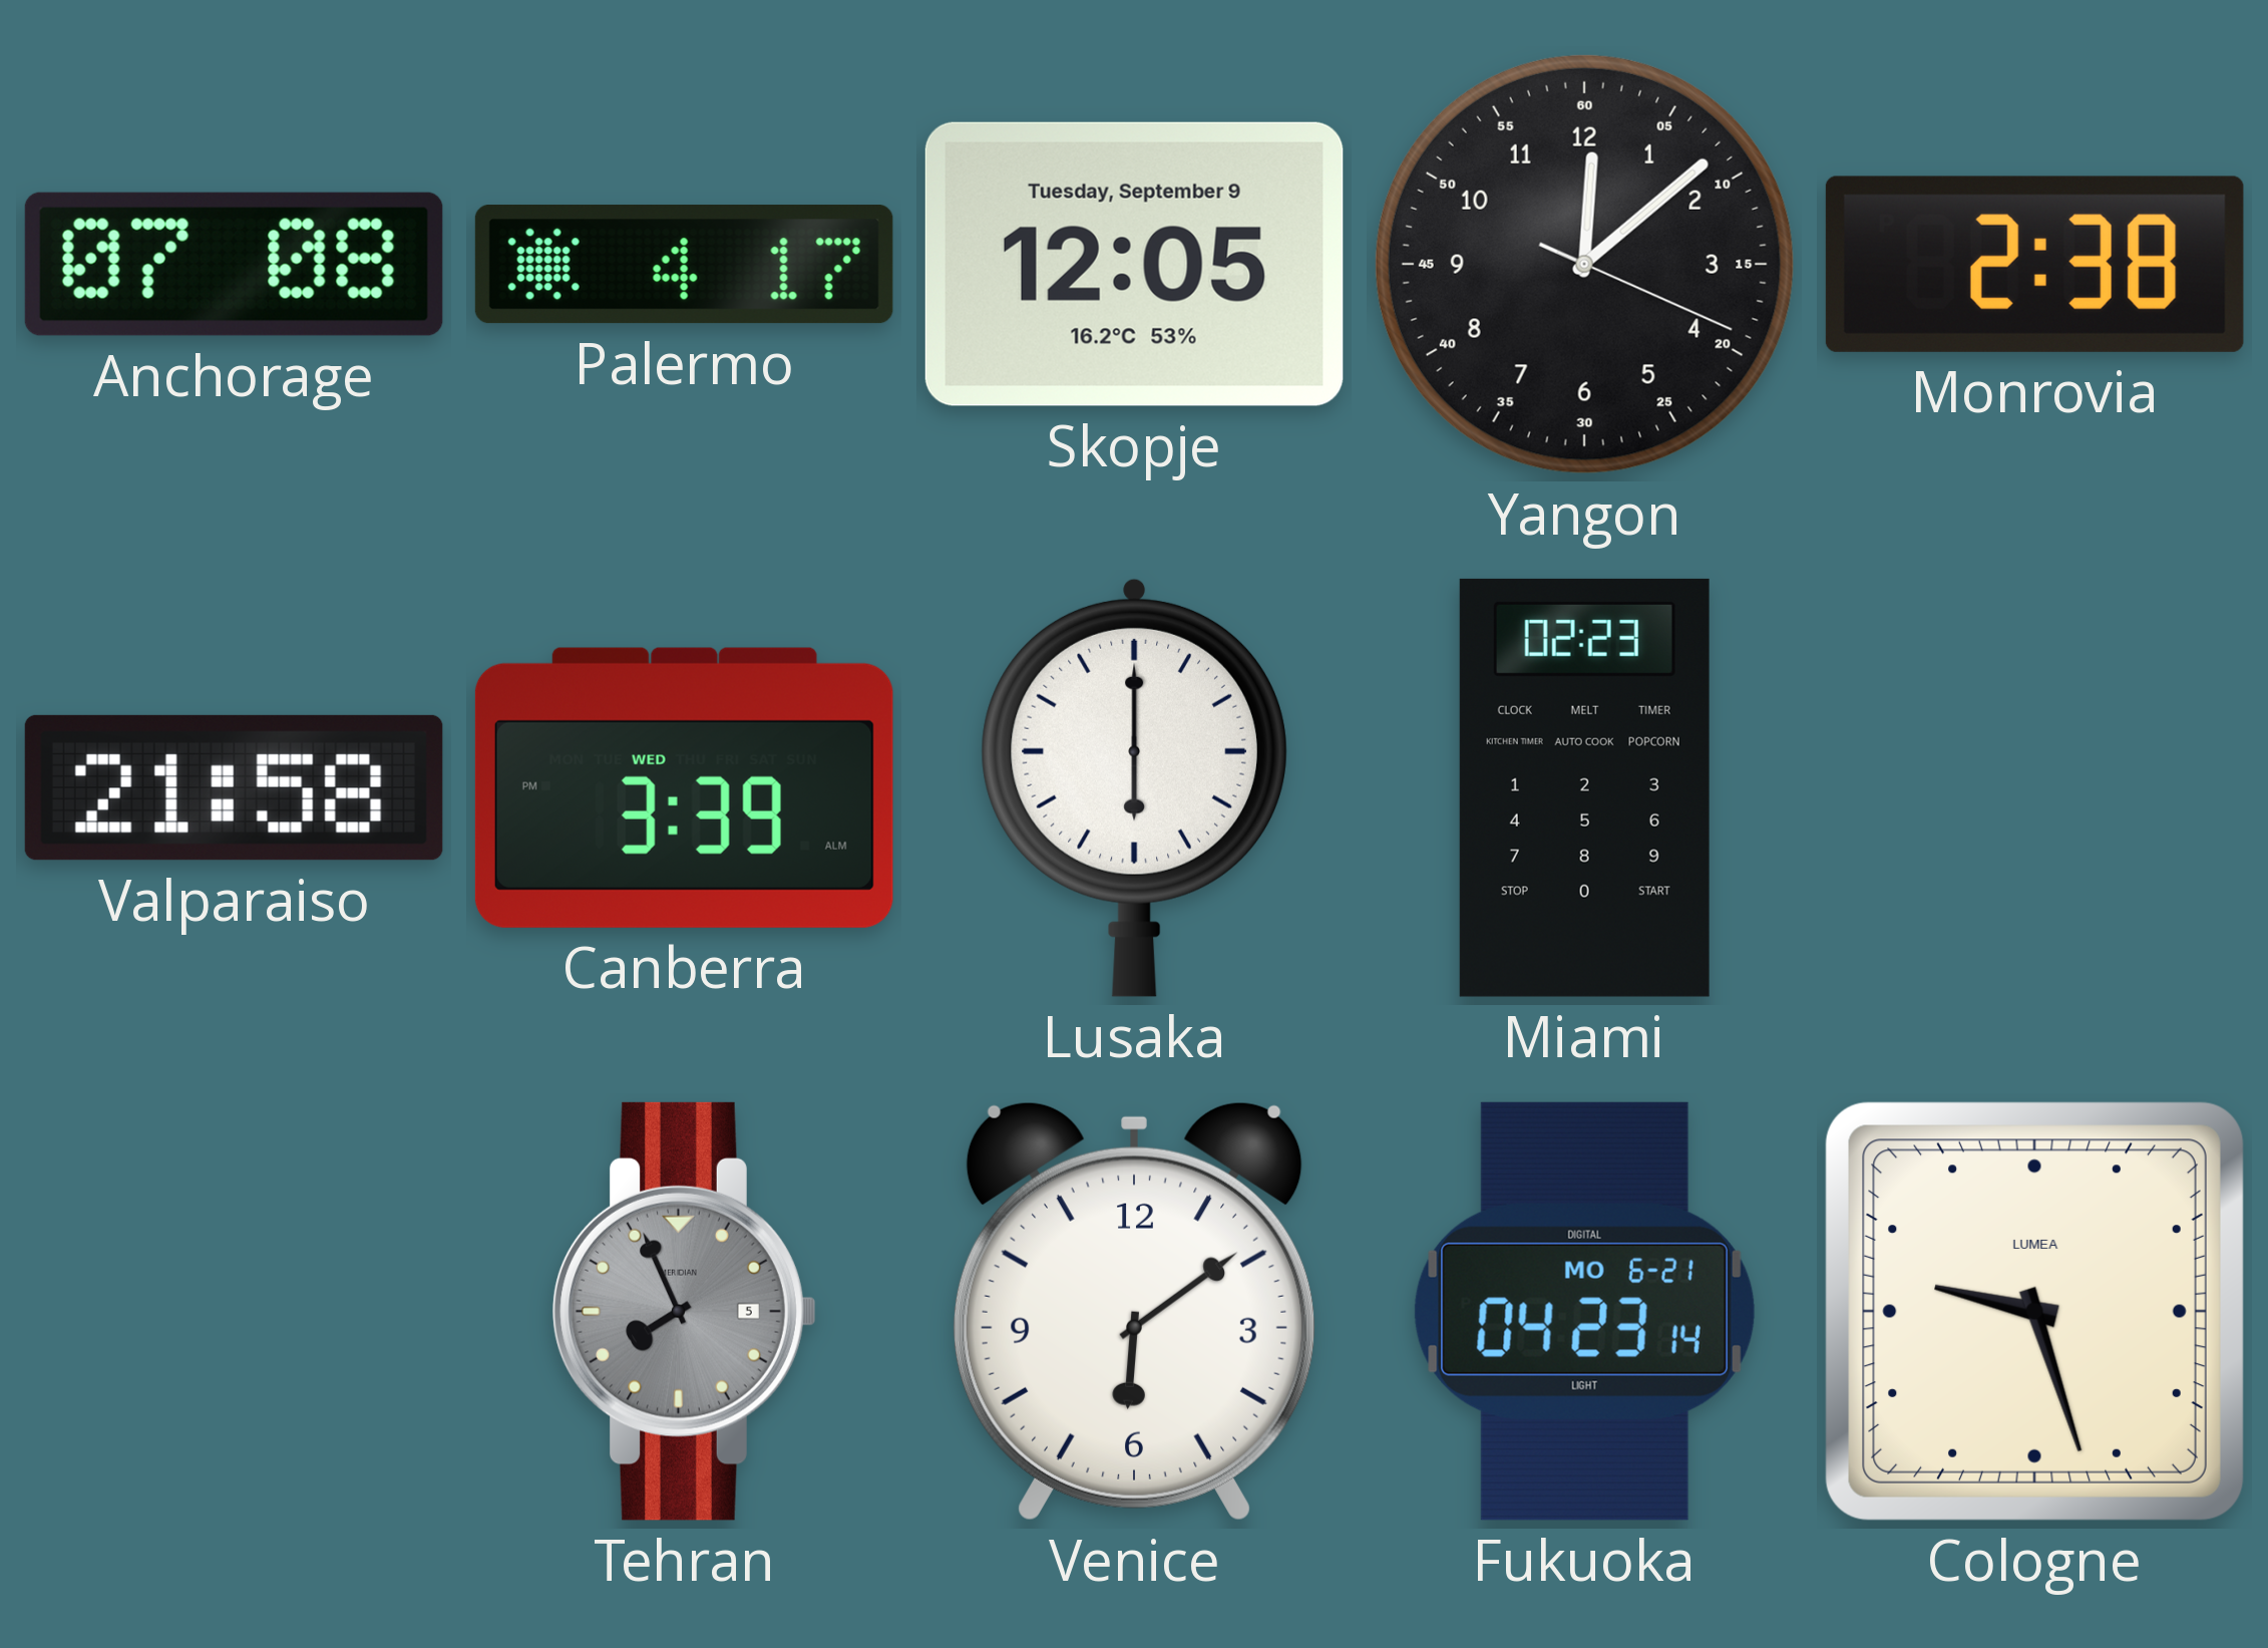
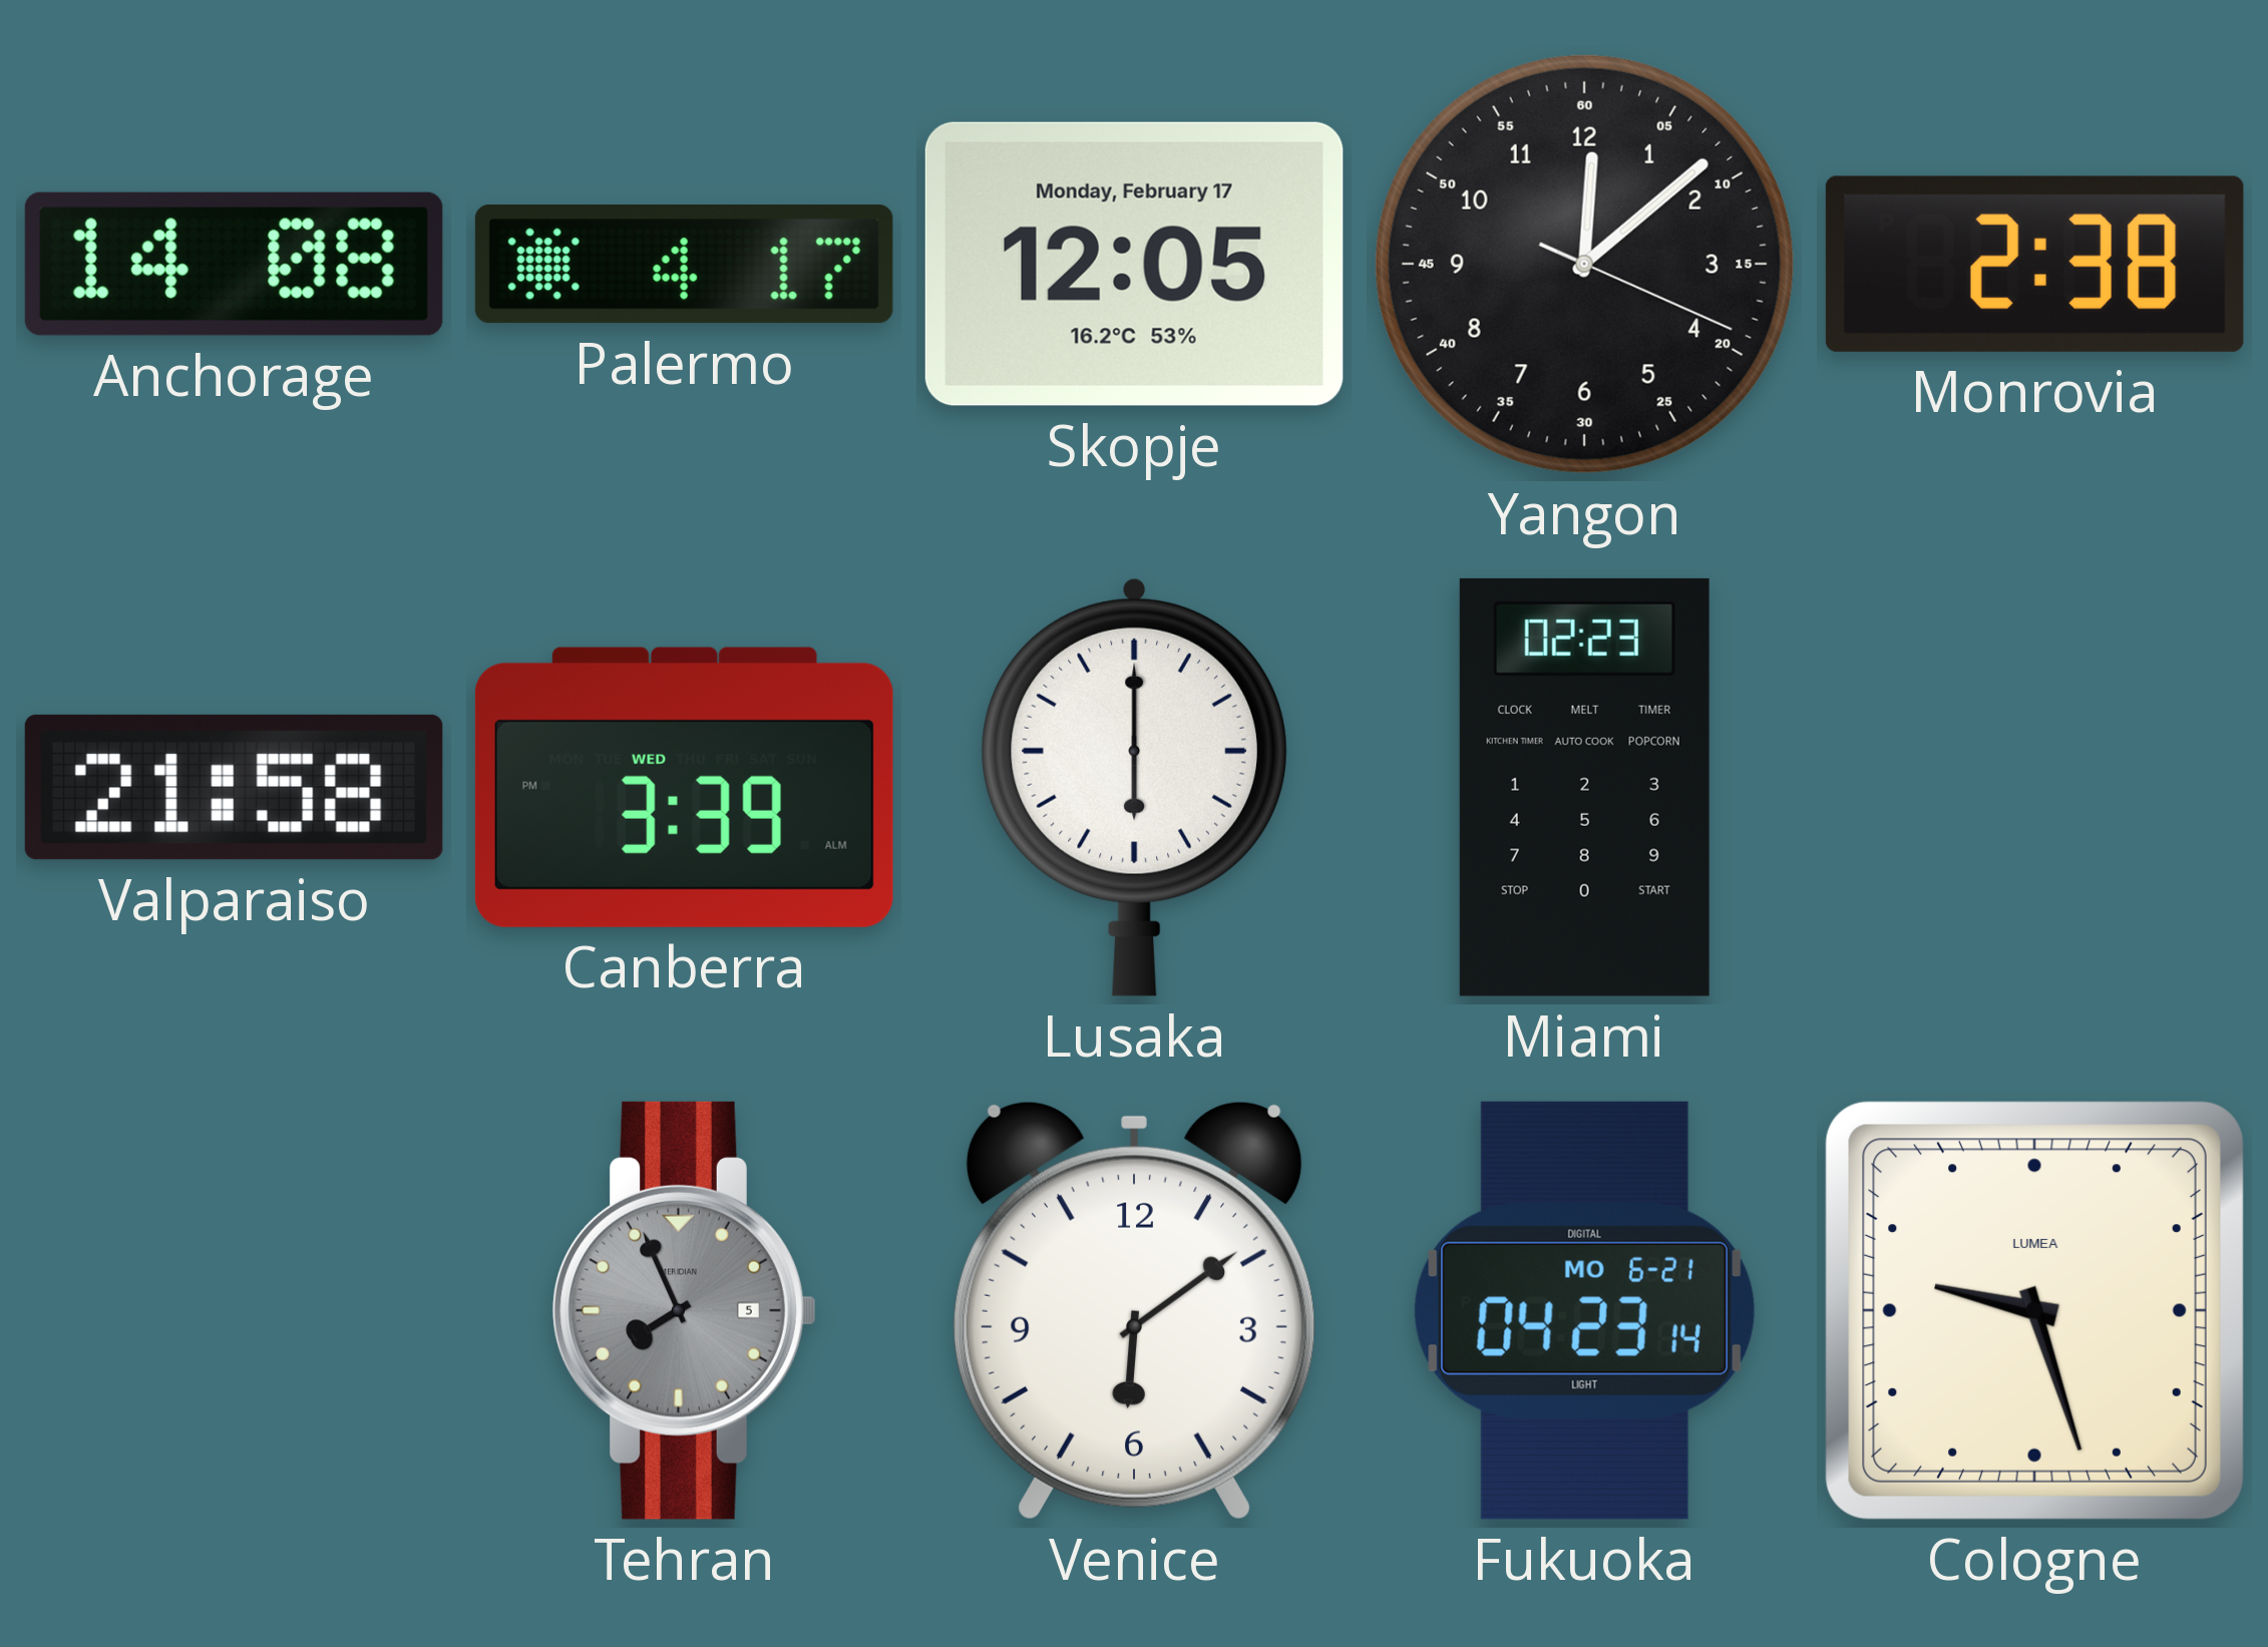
Anchorage: 07:08 -> 14:08
Skopje date: Tuesday, September 9 -> Monday, February 17
